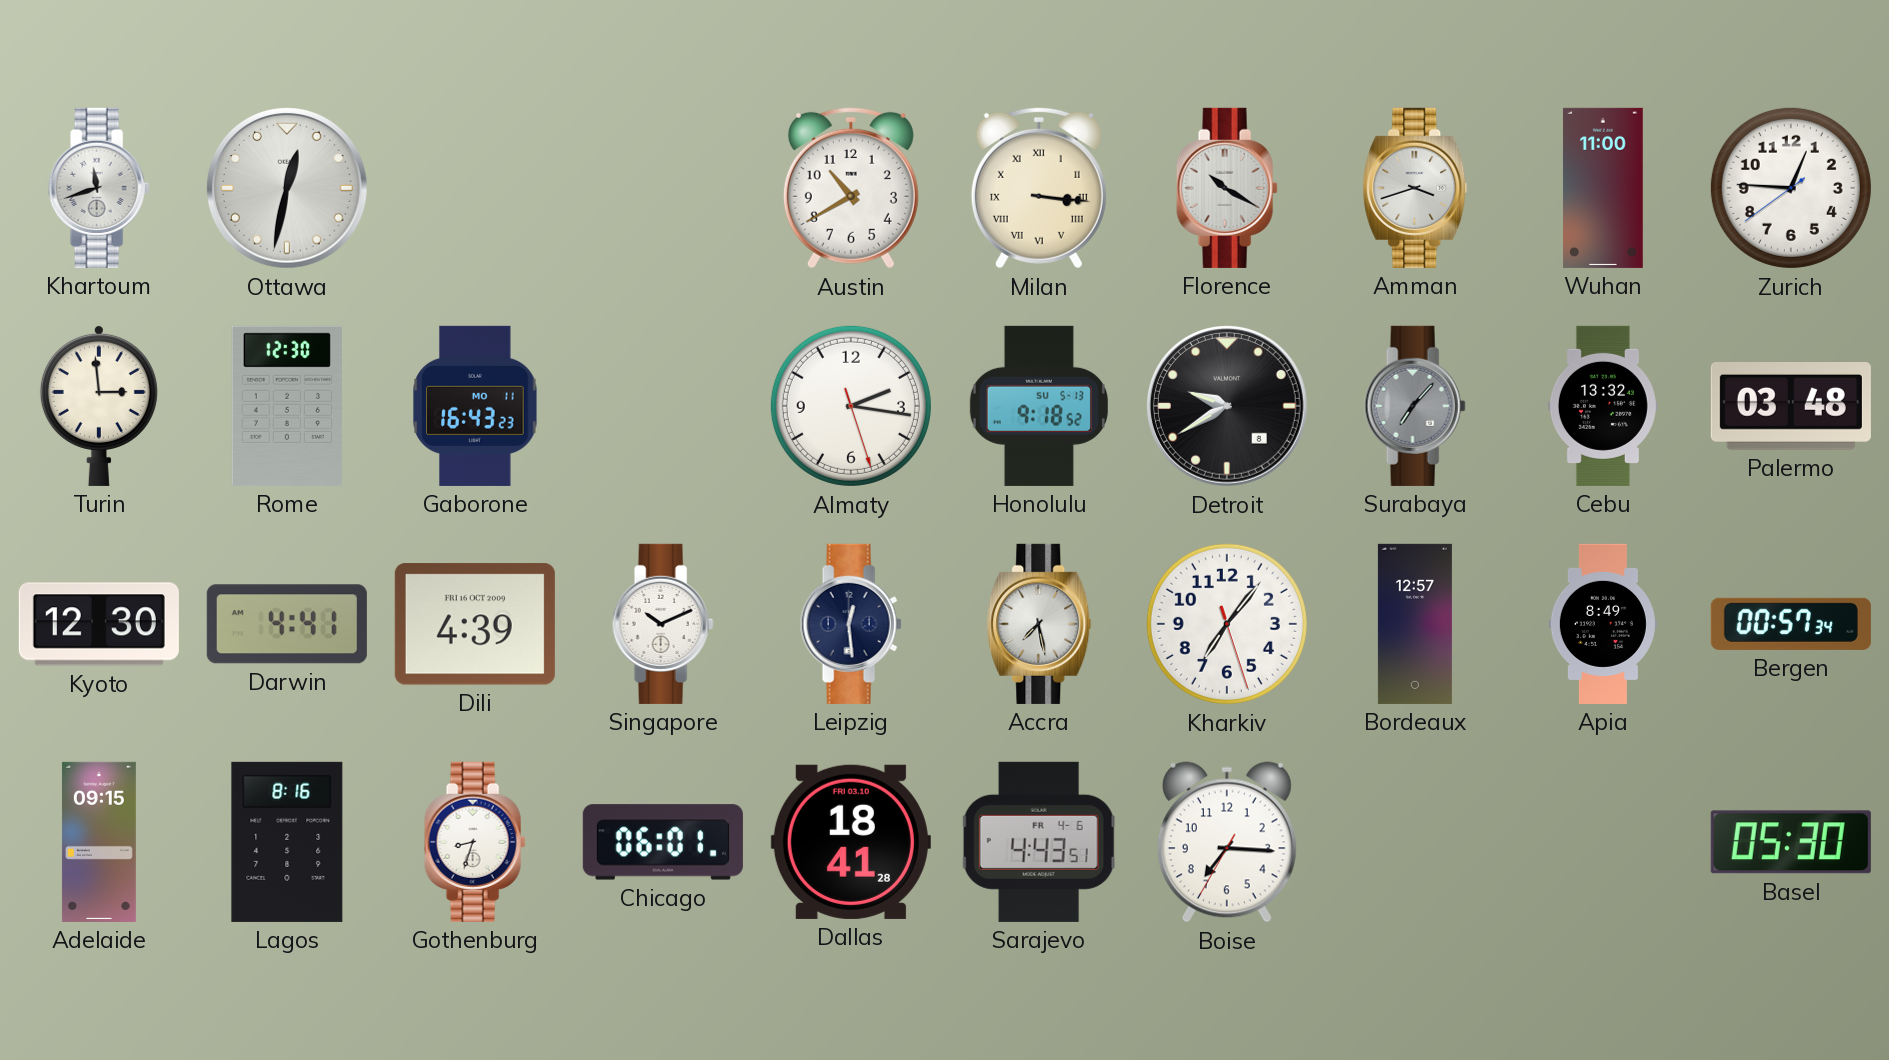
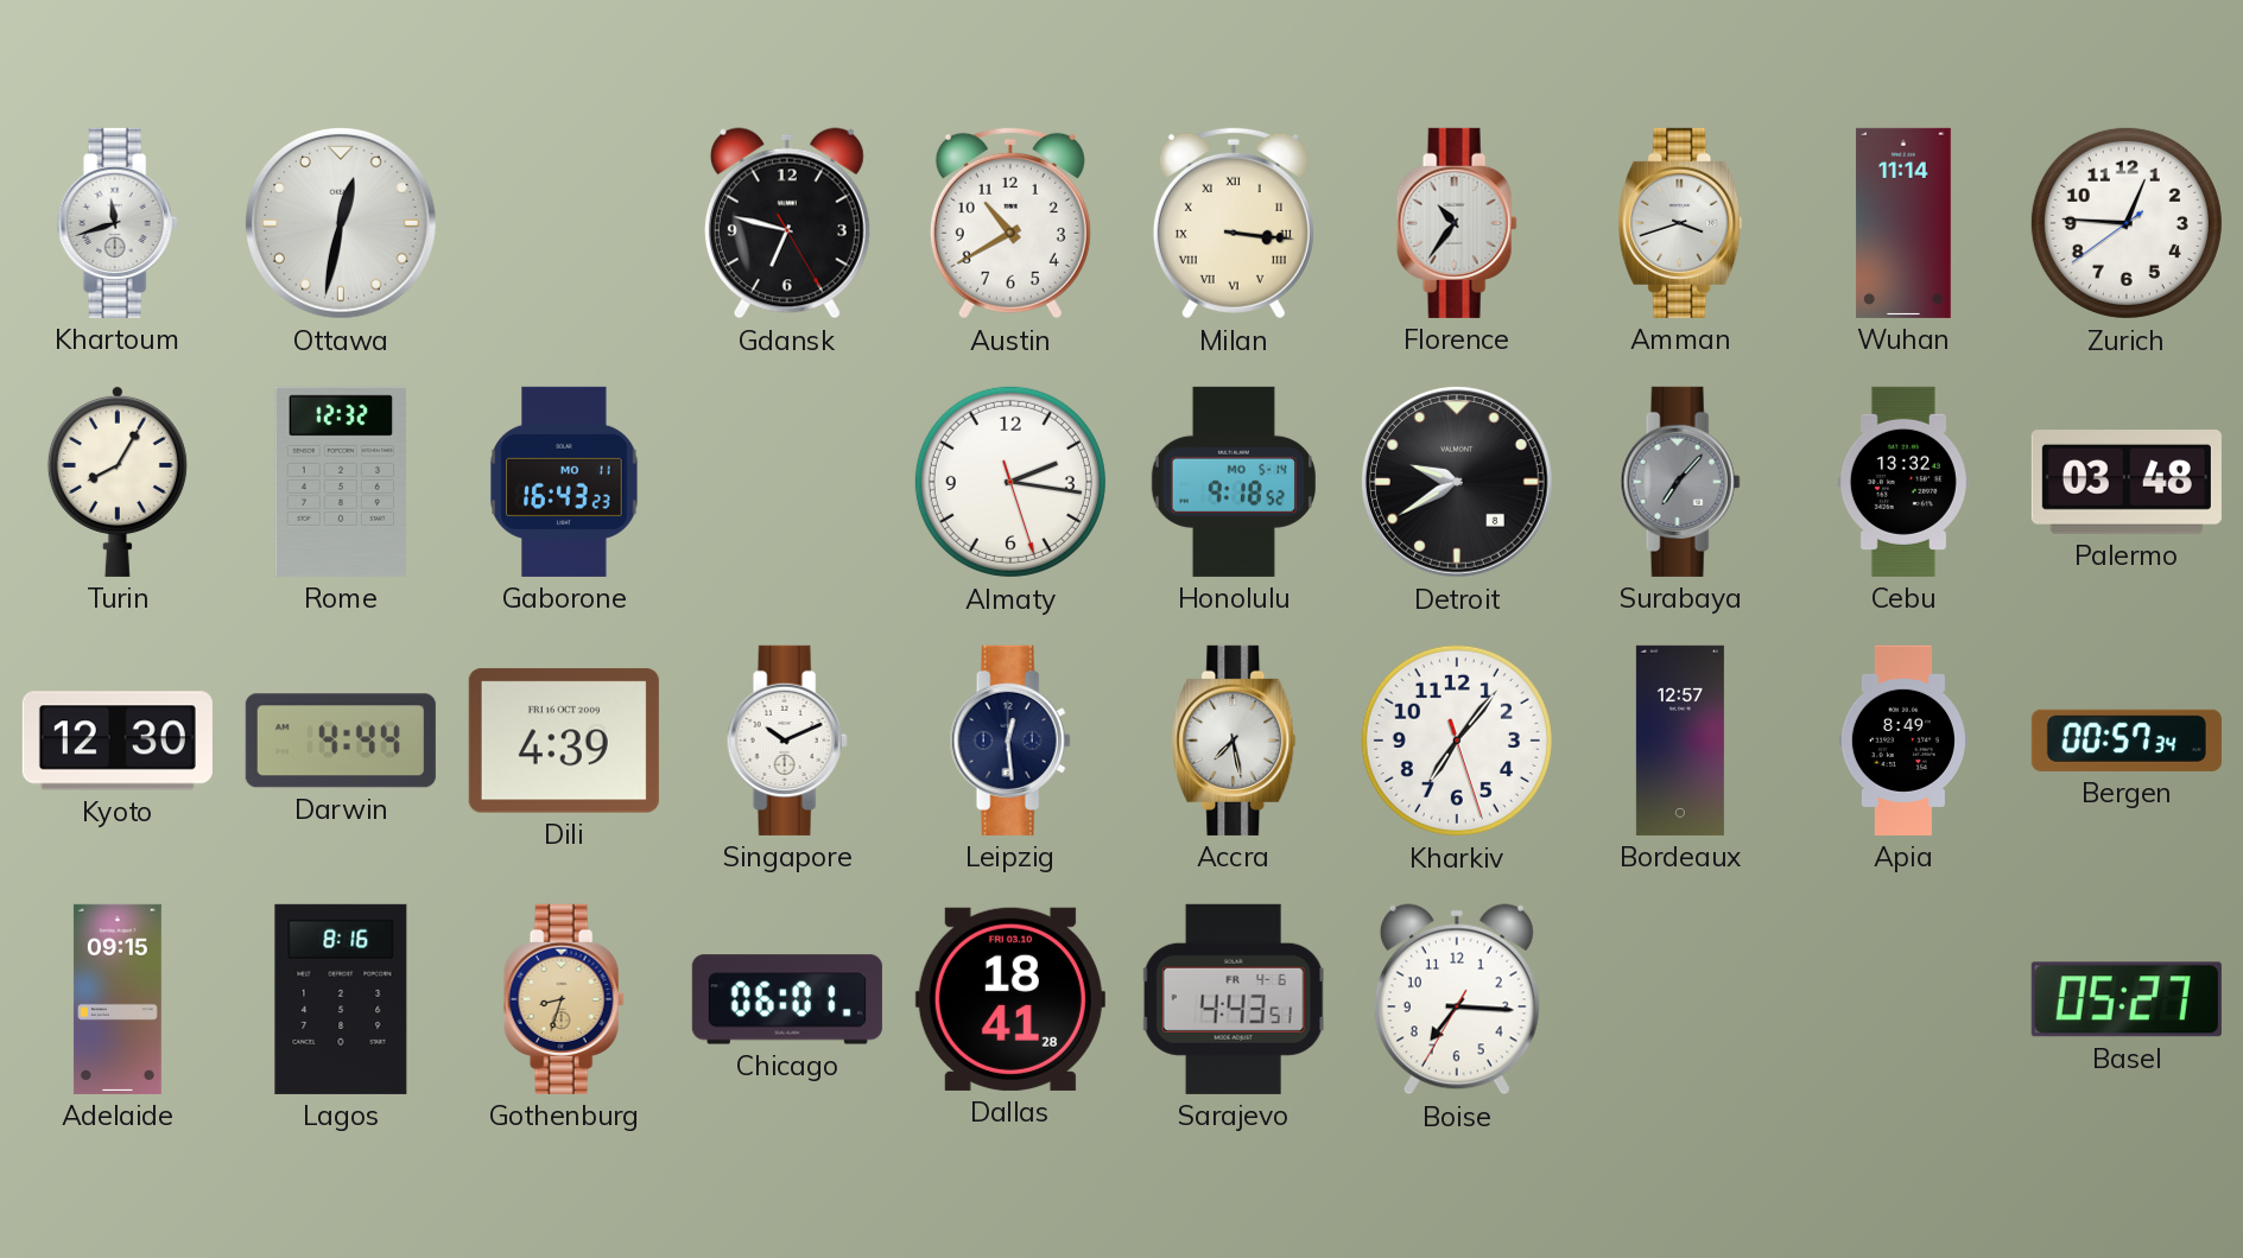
Gdansk: none -> 6:47
Florence: 10:20 -> 10:36
Wuhan: 11:00 -> 11:14
Turin: 2:59 -> 8:05
Rome: 12:30 -> 12:32
Honolulu date: SU 5-13 -> MO 5-14
Darwin: 4:41 -> 4:44
Gothenburg dial: white -> champagne
Basel: 05:30 -> 05:27
